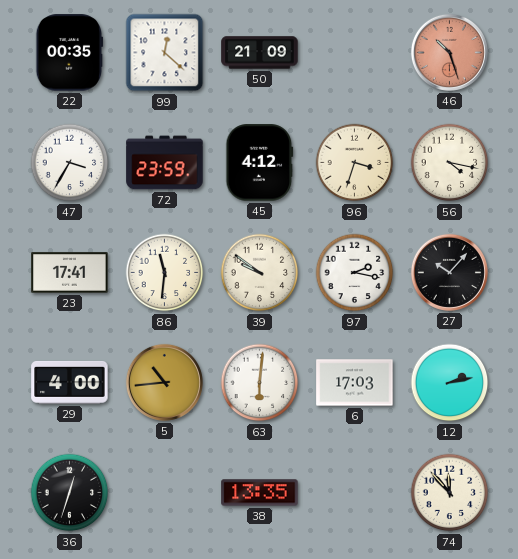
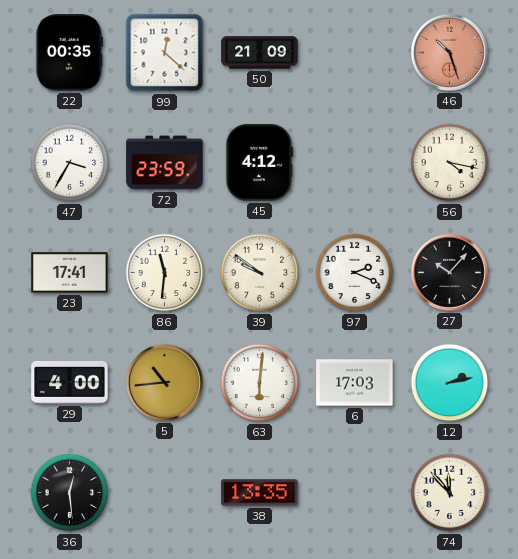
96: 3:33 -> none
97: 2:17 -> 2:19
36: 12:33 -> 12:29
